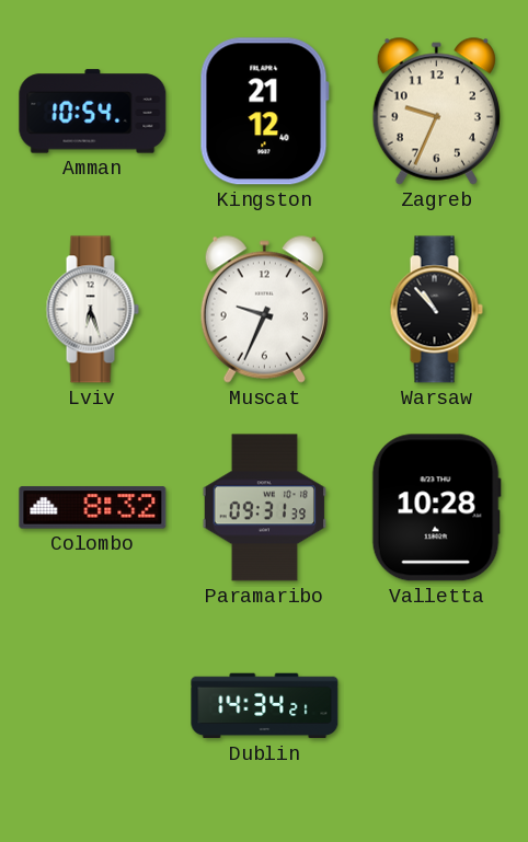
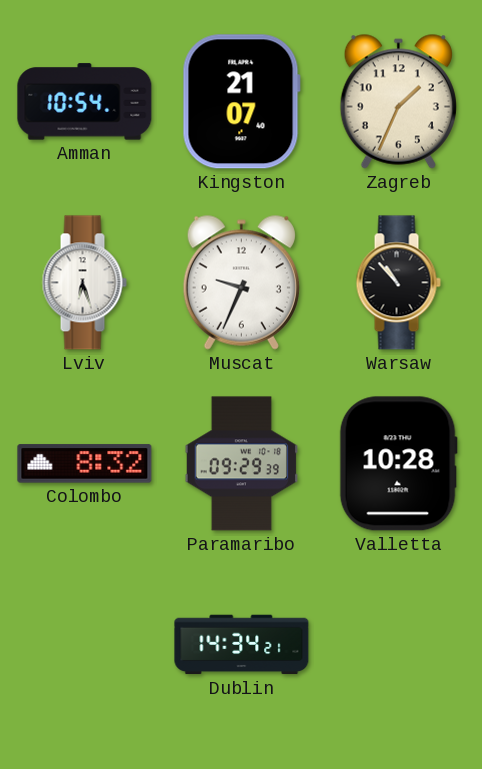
Kingston: 21:12 -> 21:07
Zagreb: 9:34 -> 1:34
Paramaribo: 09:31 -> 09:29
